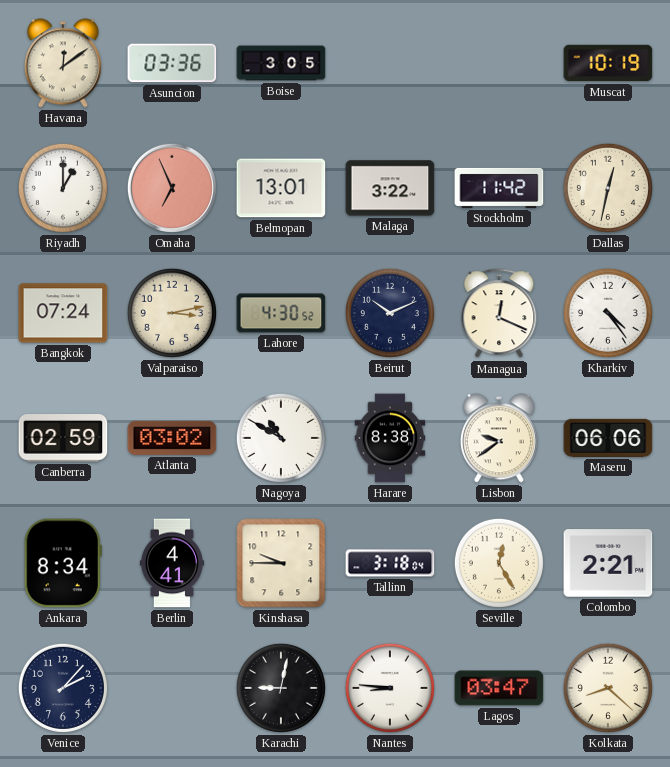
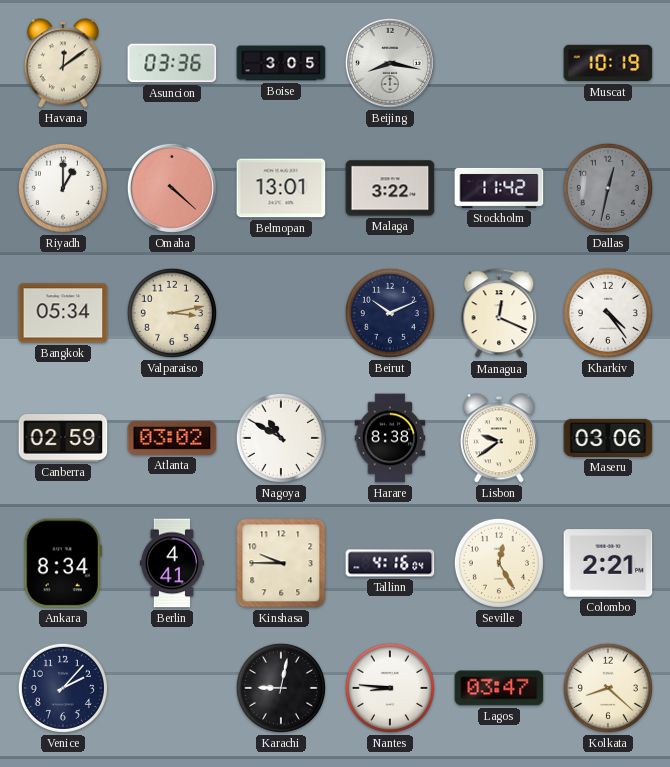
Beijing: none -> 8:17
Omaha: 6:56 -> 4:22
Dallas dial: cream -> grey
Bangkok: 07:24 -> 05:34
Lahore: 4:30 -> none
Maseru: 06:06 -> 03:06
Tallinn: 3:18 -> 4:16
